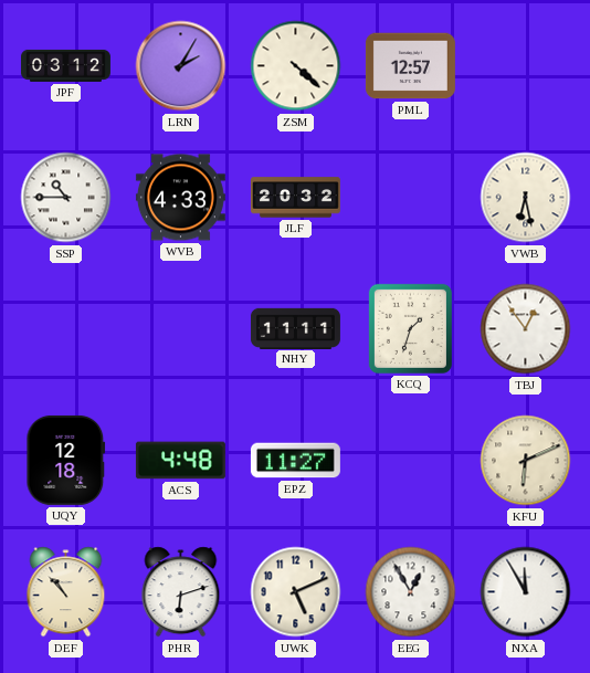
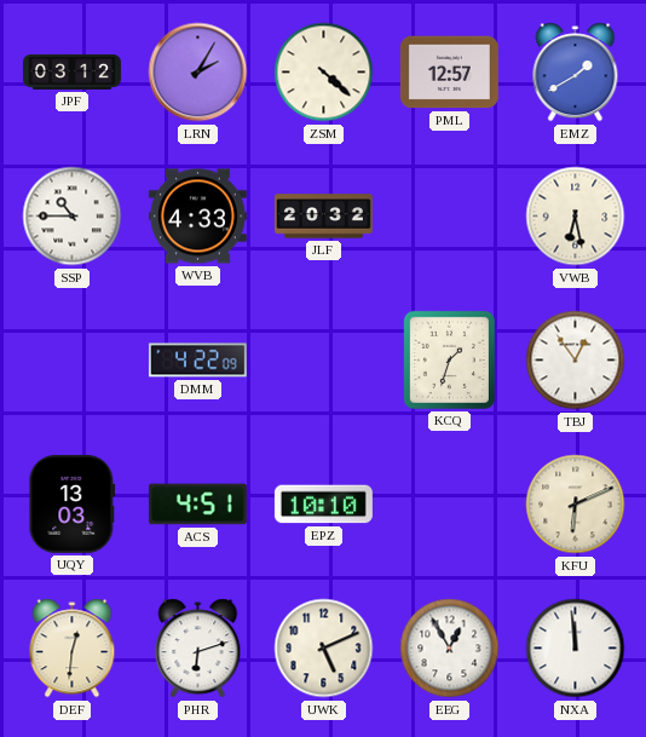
EMZ: none -> 1:40
DMM: none -> 4:22
NHY: 11:11 -> none
UQY: 12:18 -> 13:03
ACS: 4:48 -> 4:51
EPZ: 11:27 -> 10:10
DEF: 10:53 -> 12:31
NXA: 11:55 -> 11:59
